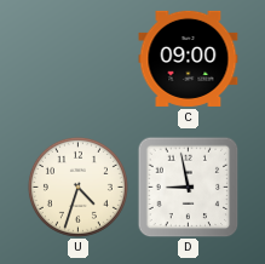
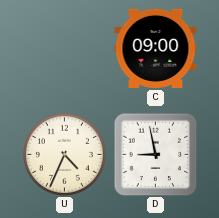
U: 4:33 -> 4:34
